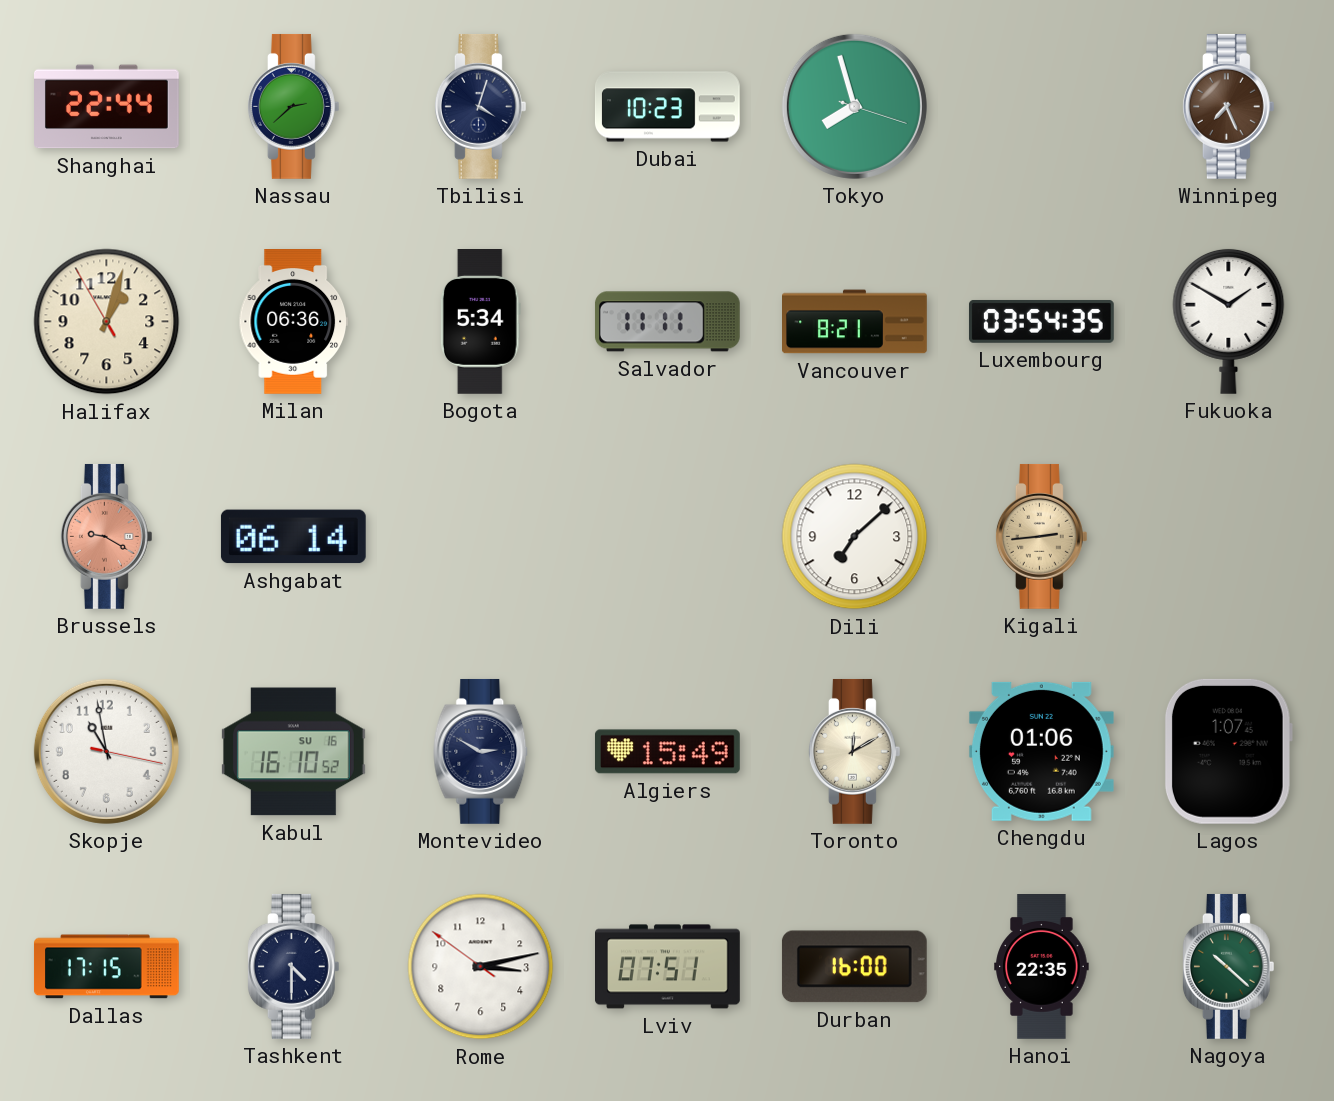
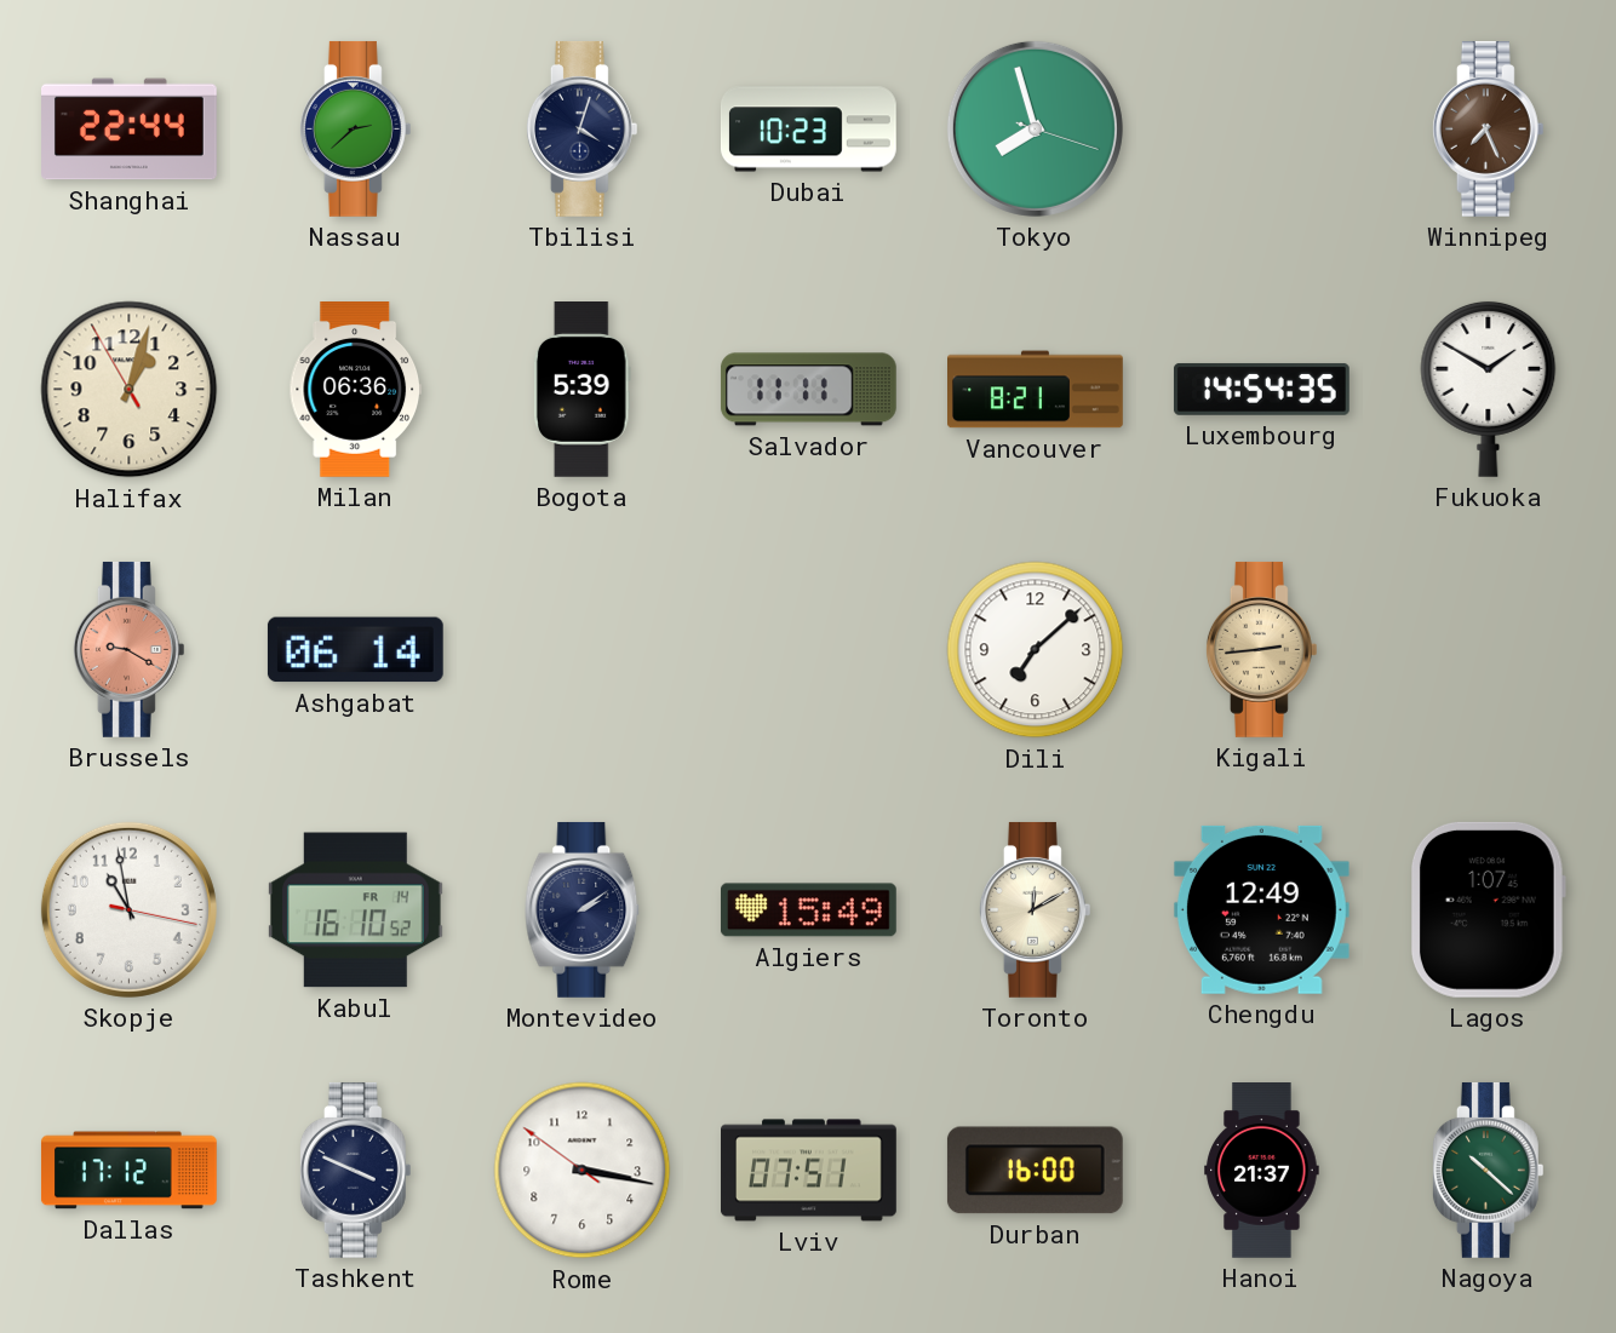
Bogota: 5:34 -> 5:39
Luxembourg: 03:54 -> 14:54
Kabul date: SU 16 -> FR 14
Montevideo: 2:50 -> 2:09
Chengdu: 01:06 -> 12:49
Dallas: 17:15 -> 17:12
Tashkent: 4:30 -> 3:49
Rome: 3:12 -> 3:16
Hanoi: 22:35 -> 21:37
